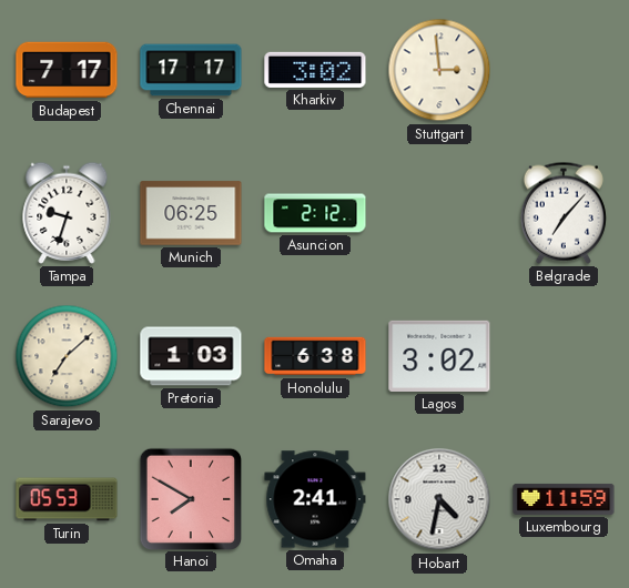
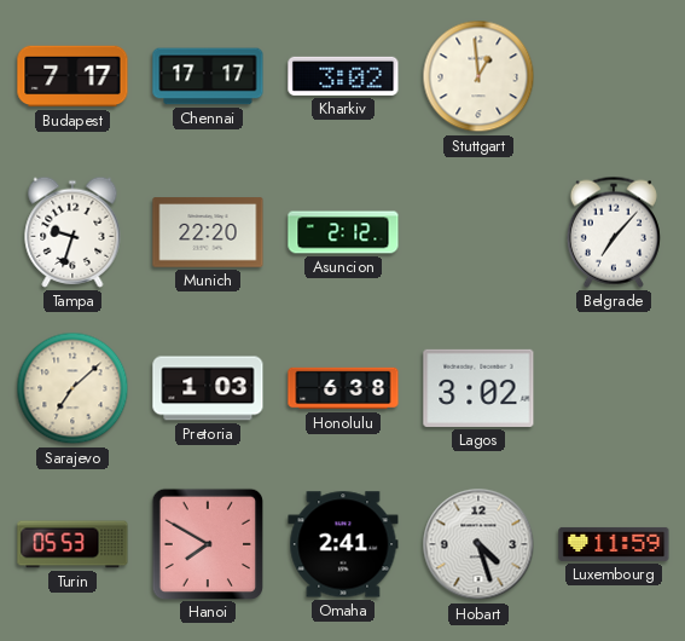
Stuttgart: 2:59 -> 12:59
Munich: 06:25 -> 22:20
Hobart: 4:32 -> 4:27
